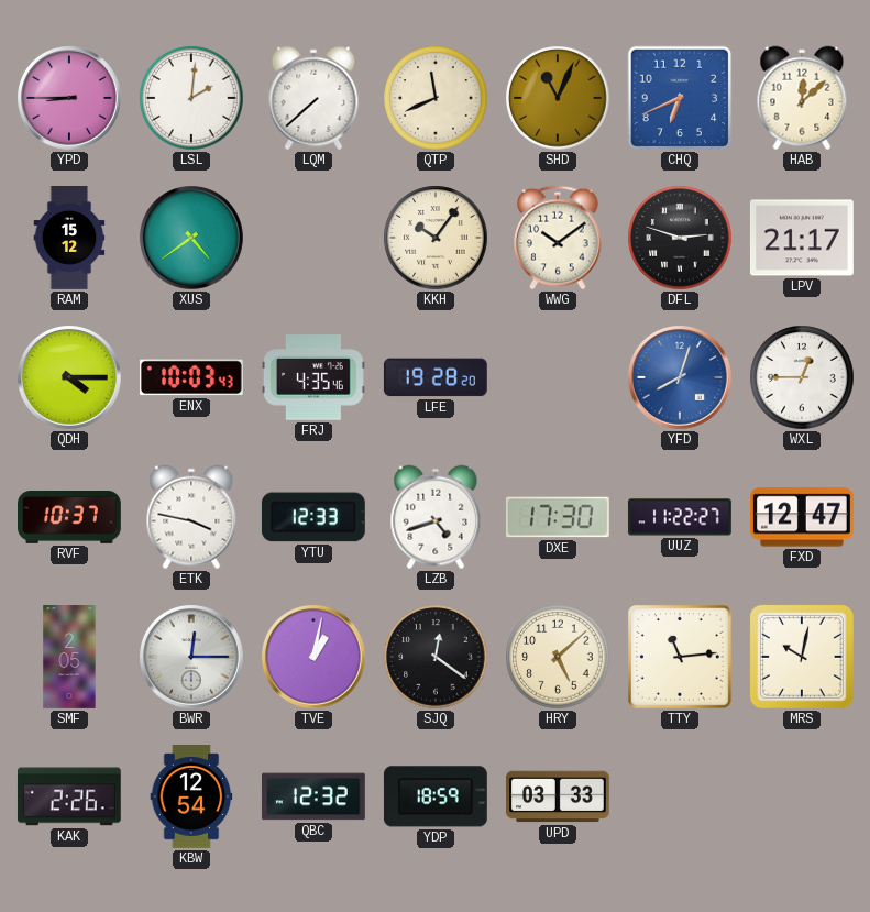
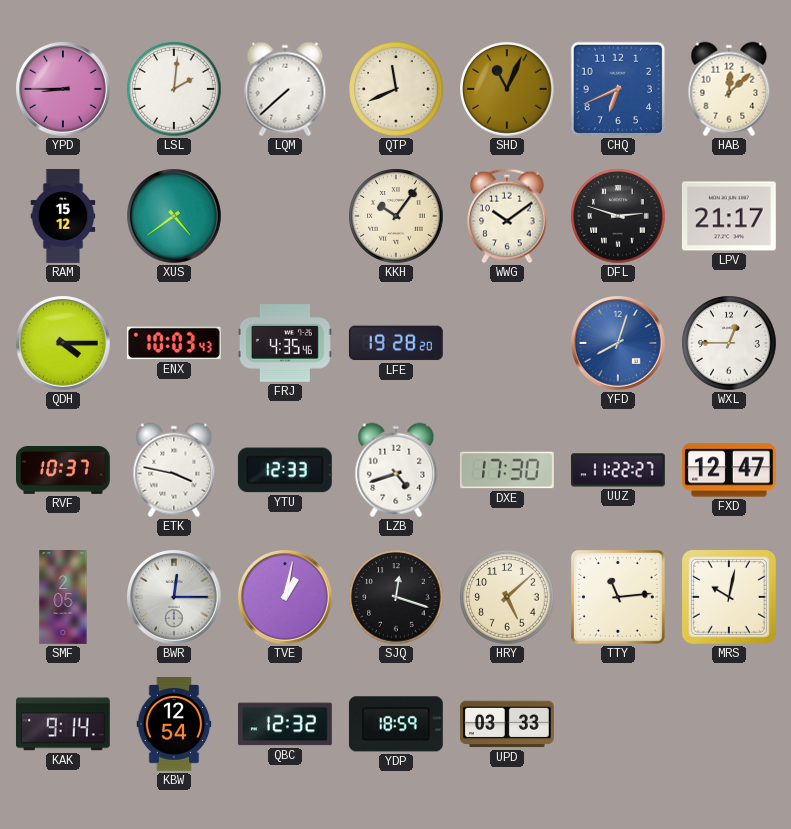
SJQ: 12:21 -> 12:18
KAK: 2:26 -> 9:14
